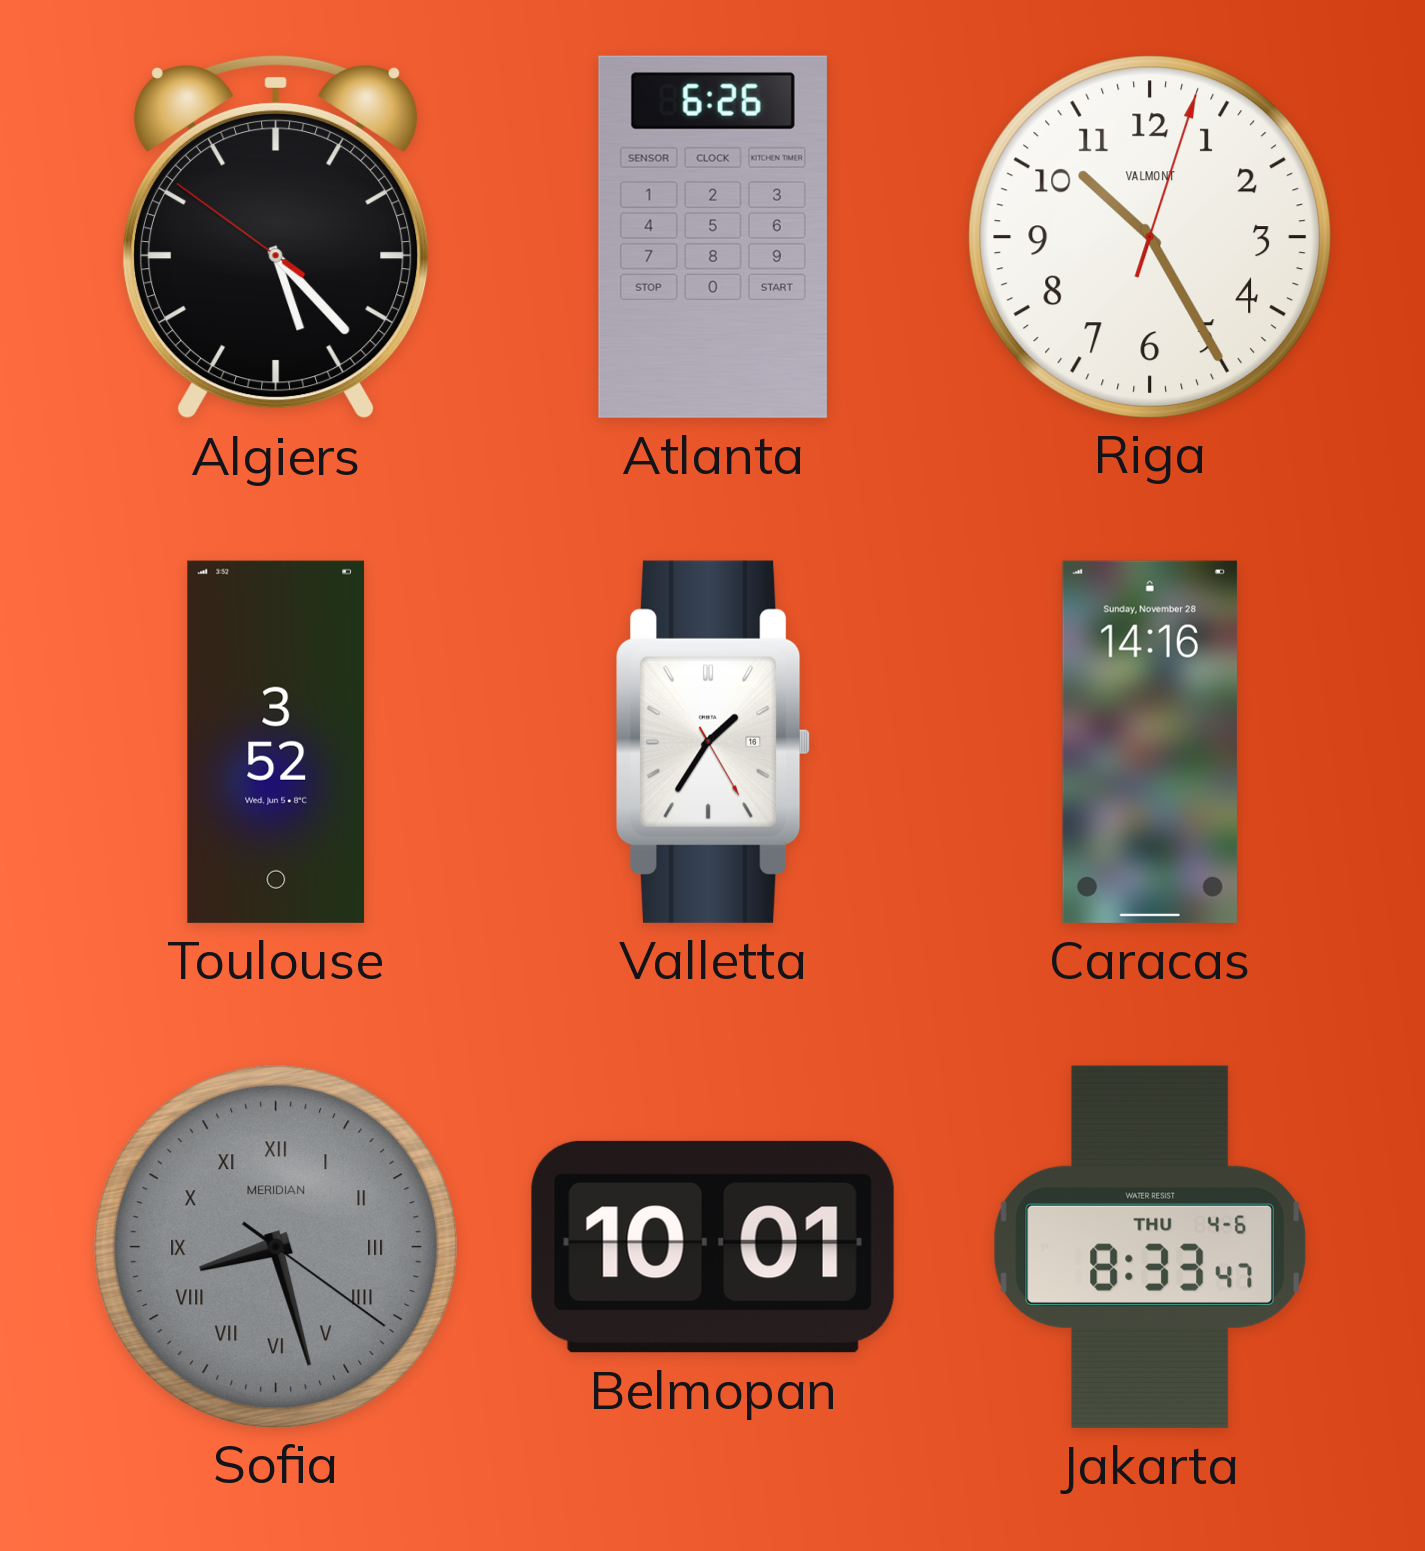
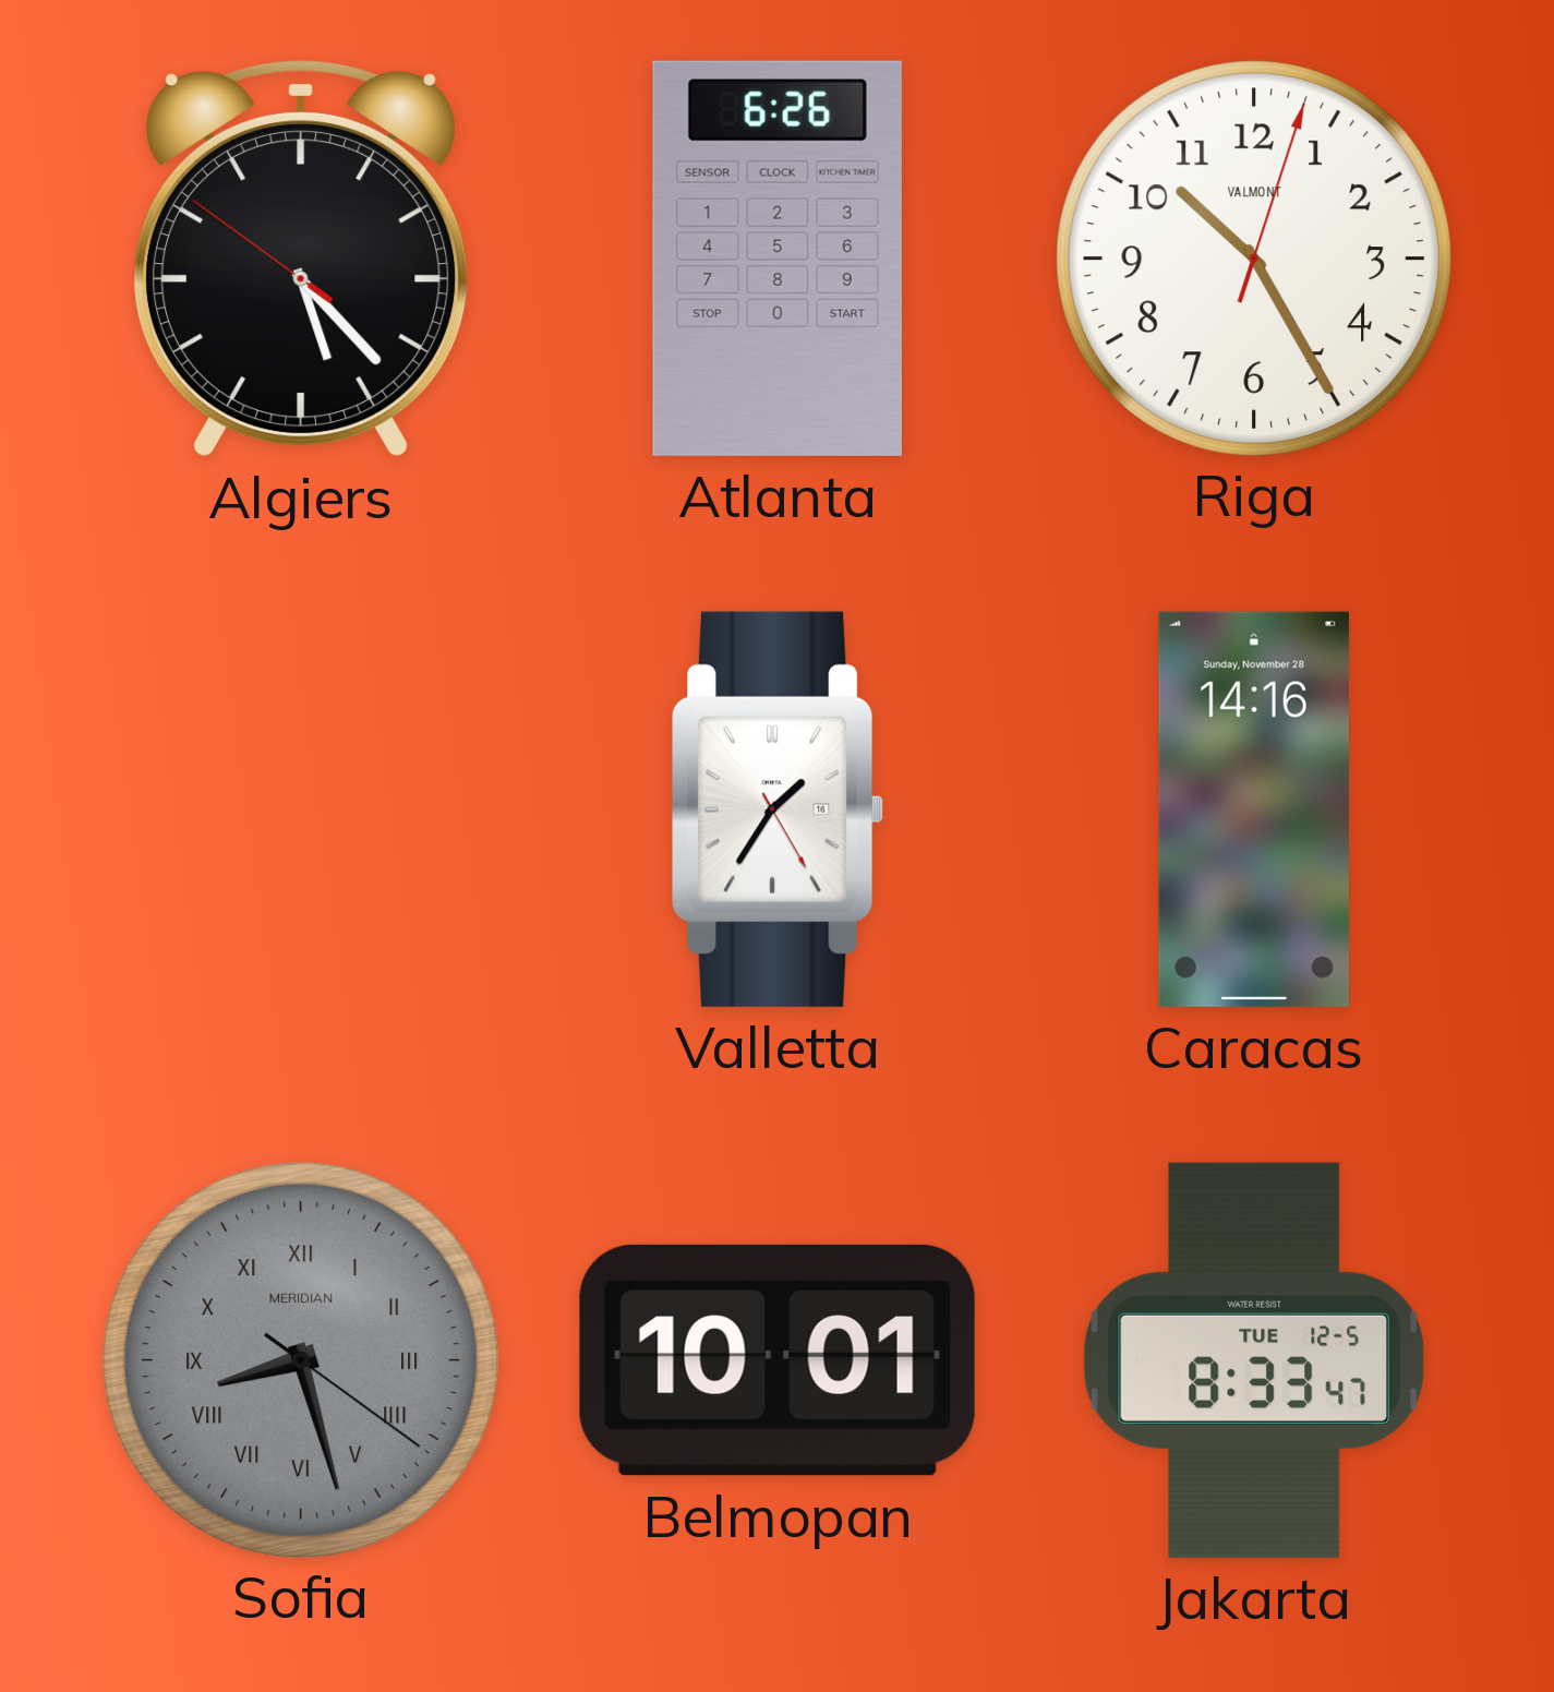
Toulouse: 3:52 -> none
Jakarta date: THU 4-6 -> TUE 12-5
